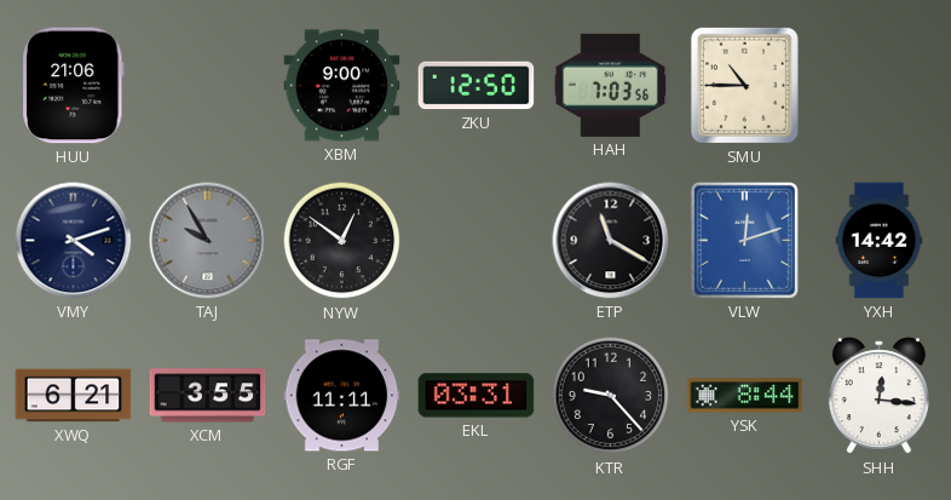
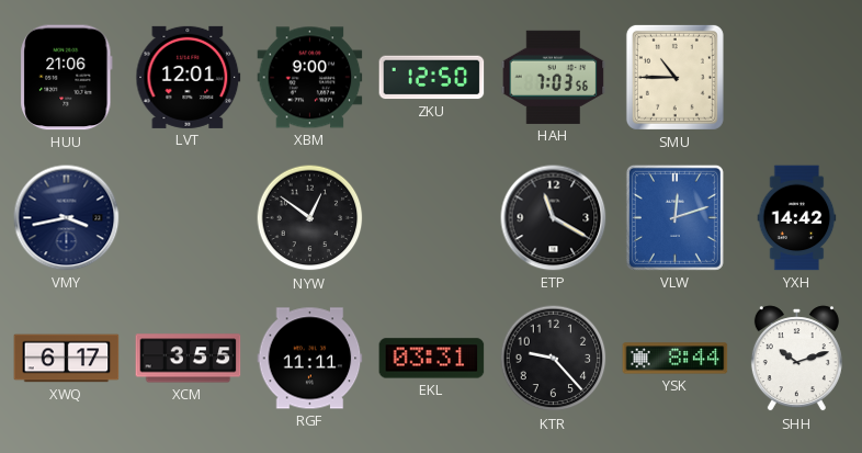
LVT: none -> 12:01
VMY: 4:12 -> 3:43
TAJ: 9:55 -> none
XWQ: 6:21 -> 6:17
SHH: 12:16 -> 10:12
